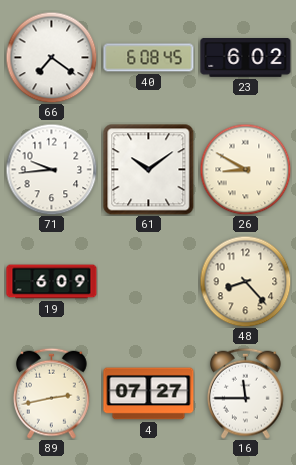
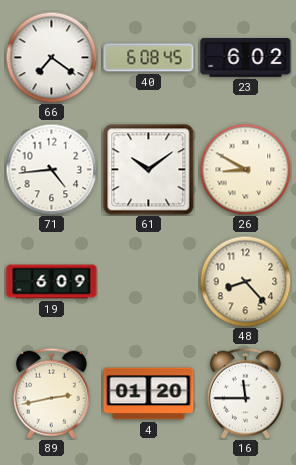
71: 9:44 -> 4:44
4: 07:27 -> 01:20
